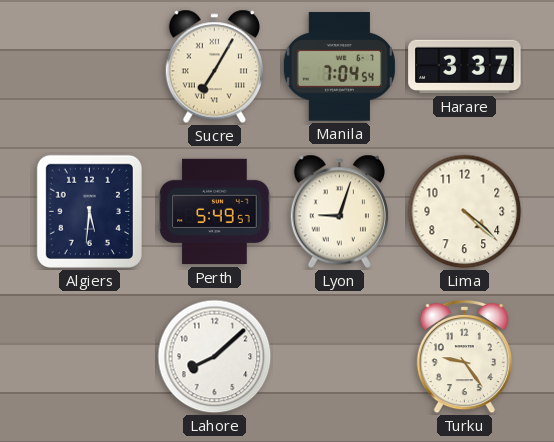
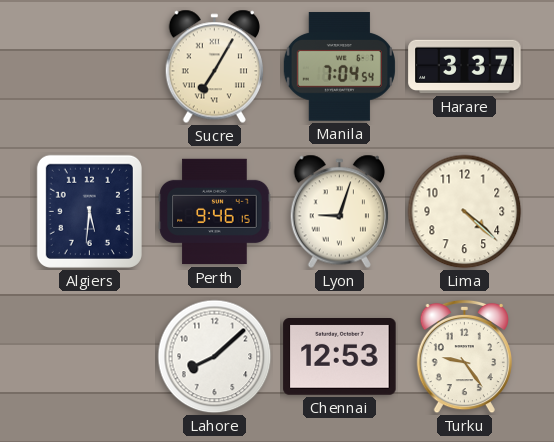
Perth: 5:49 -> 9:46
Chennai: none -> 12:53
